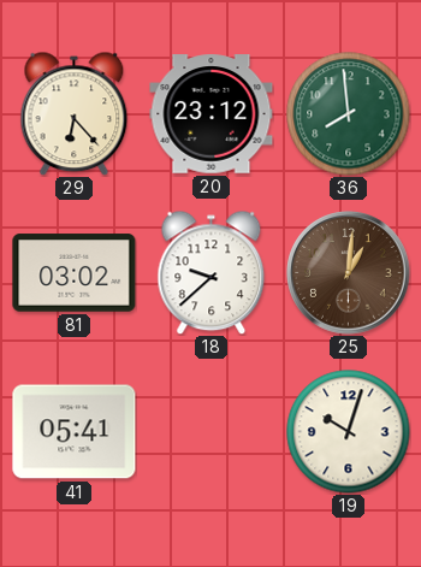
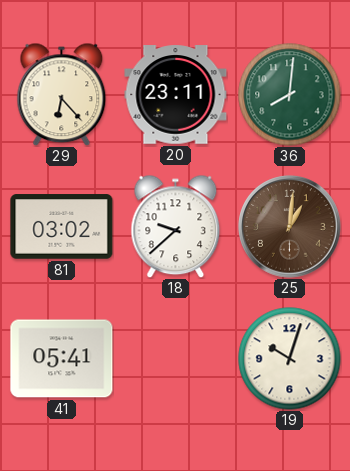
20: 23:12 -> 23:11
36: 7:59 -> 8:01
